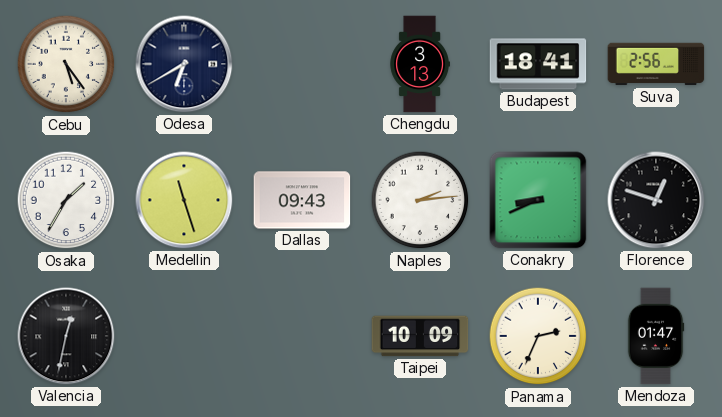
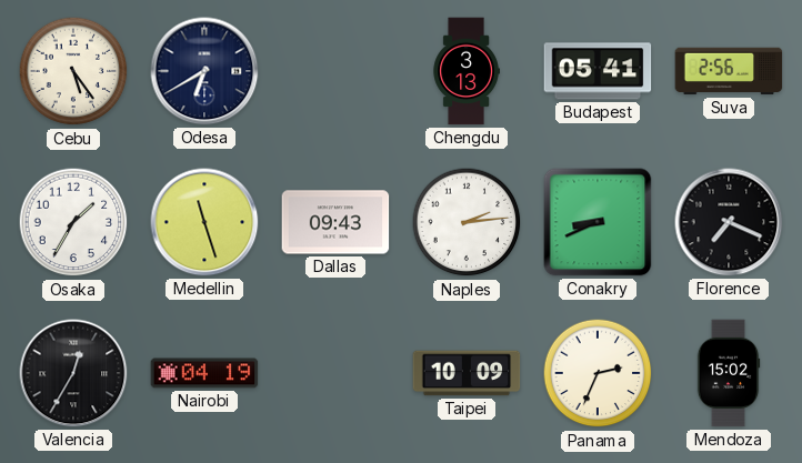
Budapest: 18:41 -> 05:41
Florence: 12:48 -> 7:19
Valencia: 12:32 -> 12:35
Nairobi: none -> 04:19
Mendoza: 01:47 -> 15:02
